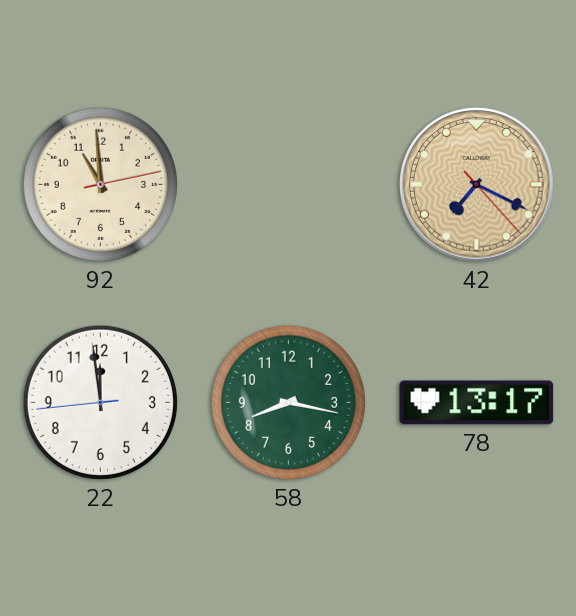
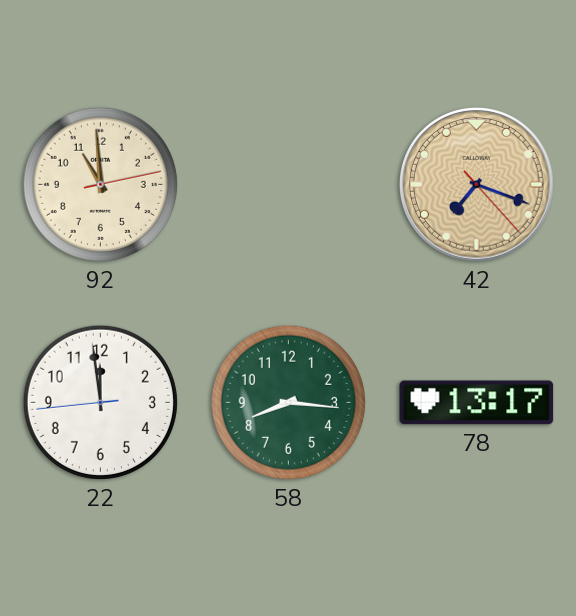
42: 7:19 -> 7:18
58: 8:17 -> 8:16
